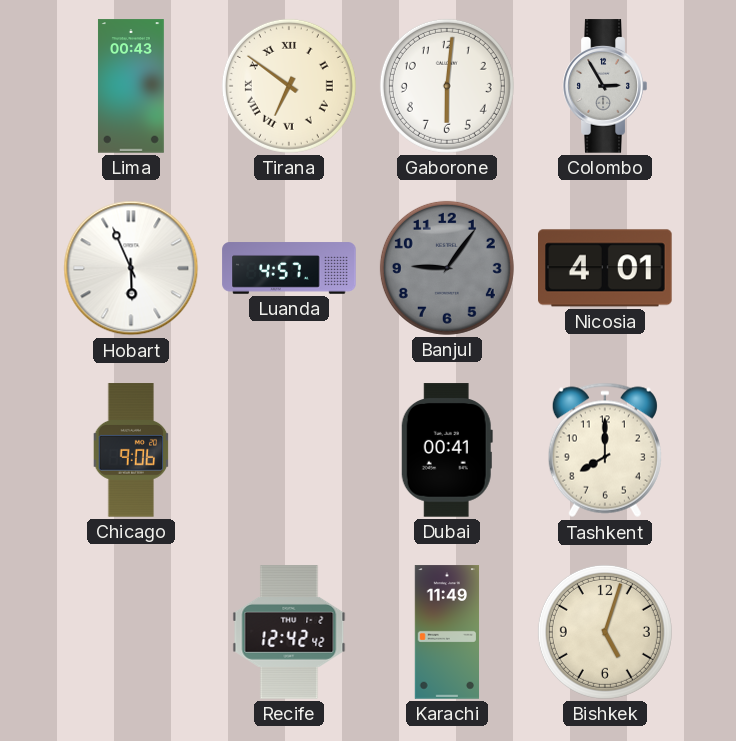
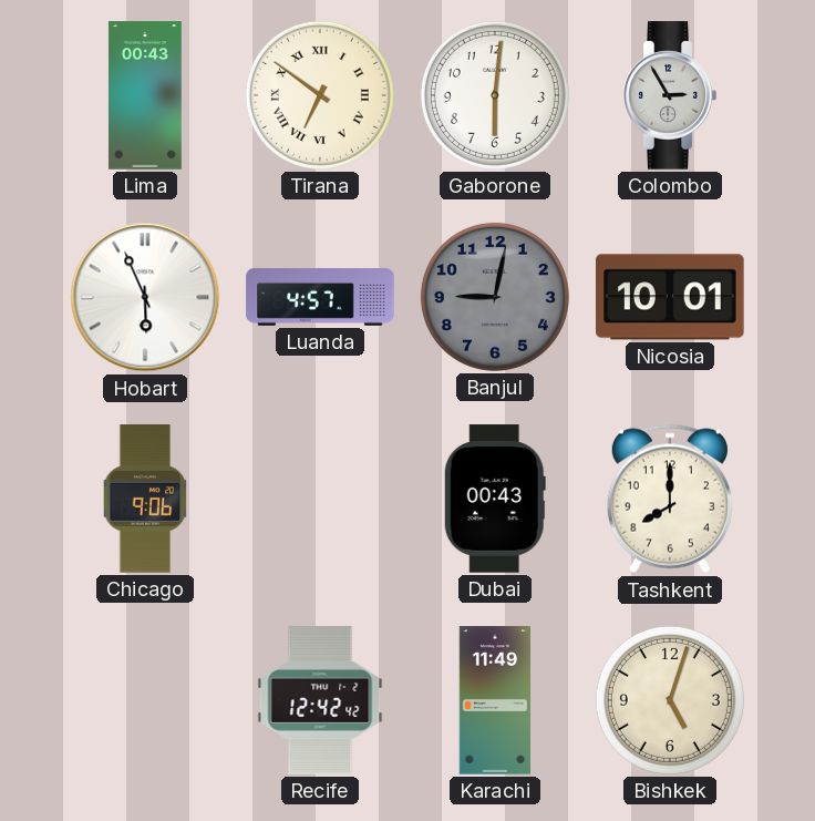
Banjul: 9:06 -> 9:02
Nicosia: 4:01 -> 10:01
Dubai: 00:41 -> 00:43
